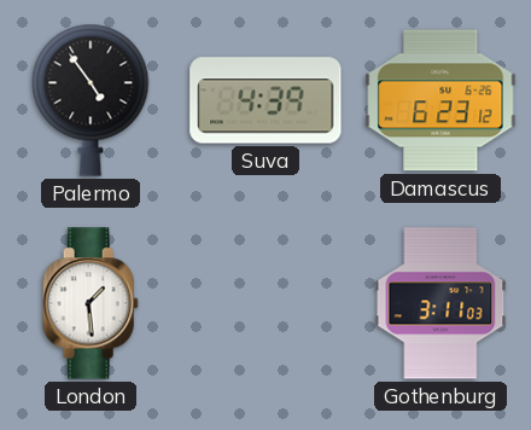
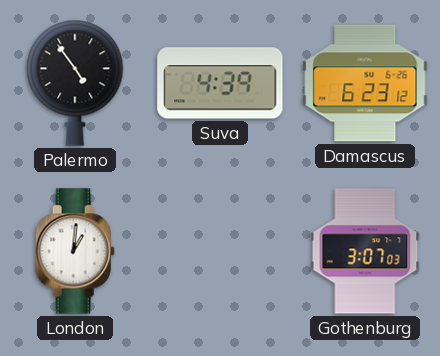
London: 1:29 -> 1:01
Gothenburg: 3:11 -> 3:07
